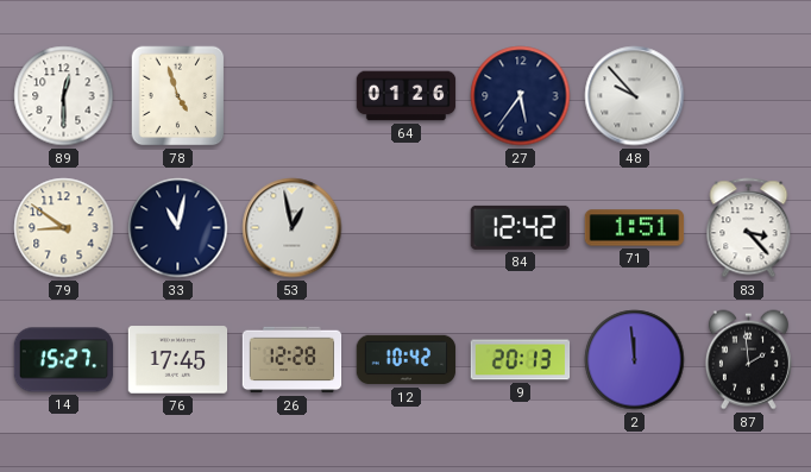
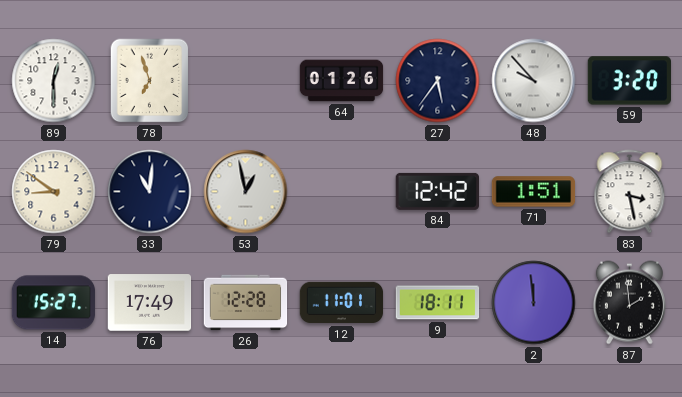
78: 4:57 -> 6:57
59: none -> 3:20
33: 11:02 -> 11:01
83: 3:23 -> 3:28
76: 17:45 -> 17:49
12: 10:42 -> 11:01
9: 20:13 -> 18:11
